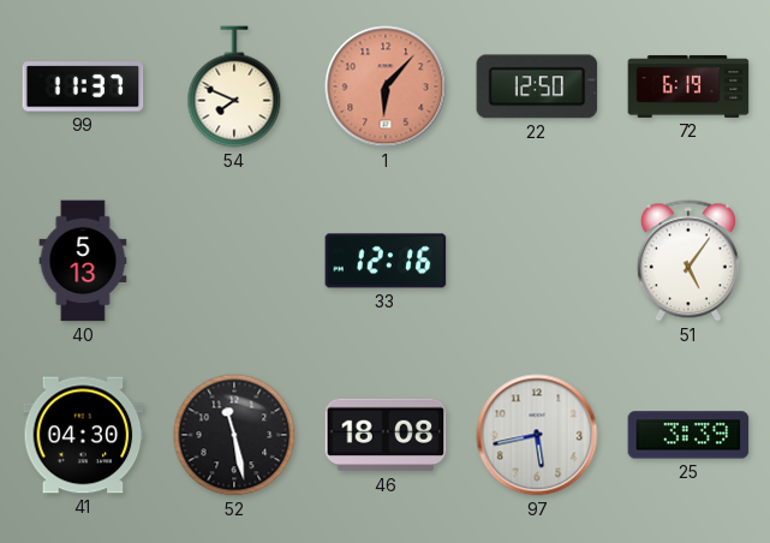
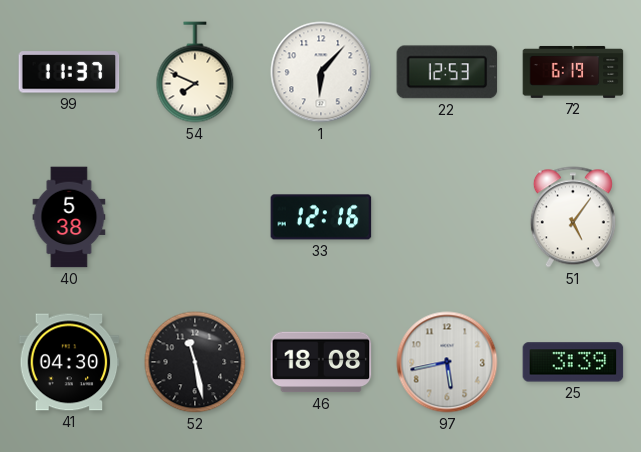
1 dial: salmon -> white
22: 12:50 -> 12:53
40: 5:13 -> 5:38
